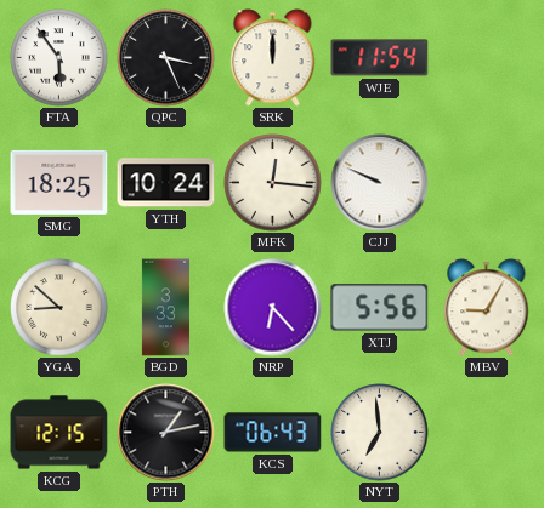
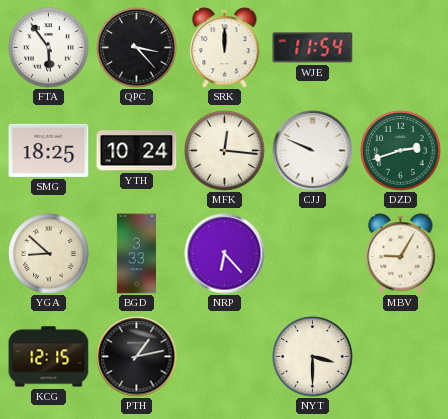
QPC: 3:26 -> 3:23
DZD: none -> 2:42
XTJ: 5:56 -> none
KCS: 06:43 -> none
NYT: 6:59 -> 3:30
